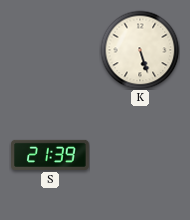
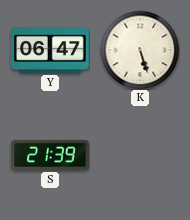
Y: none -> 06:47
